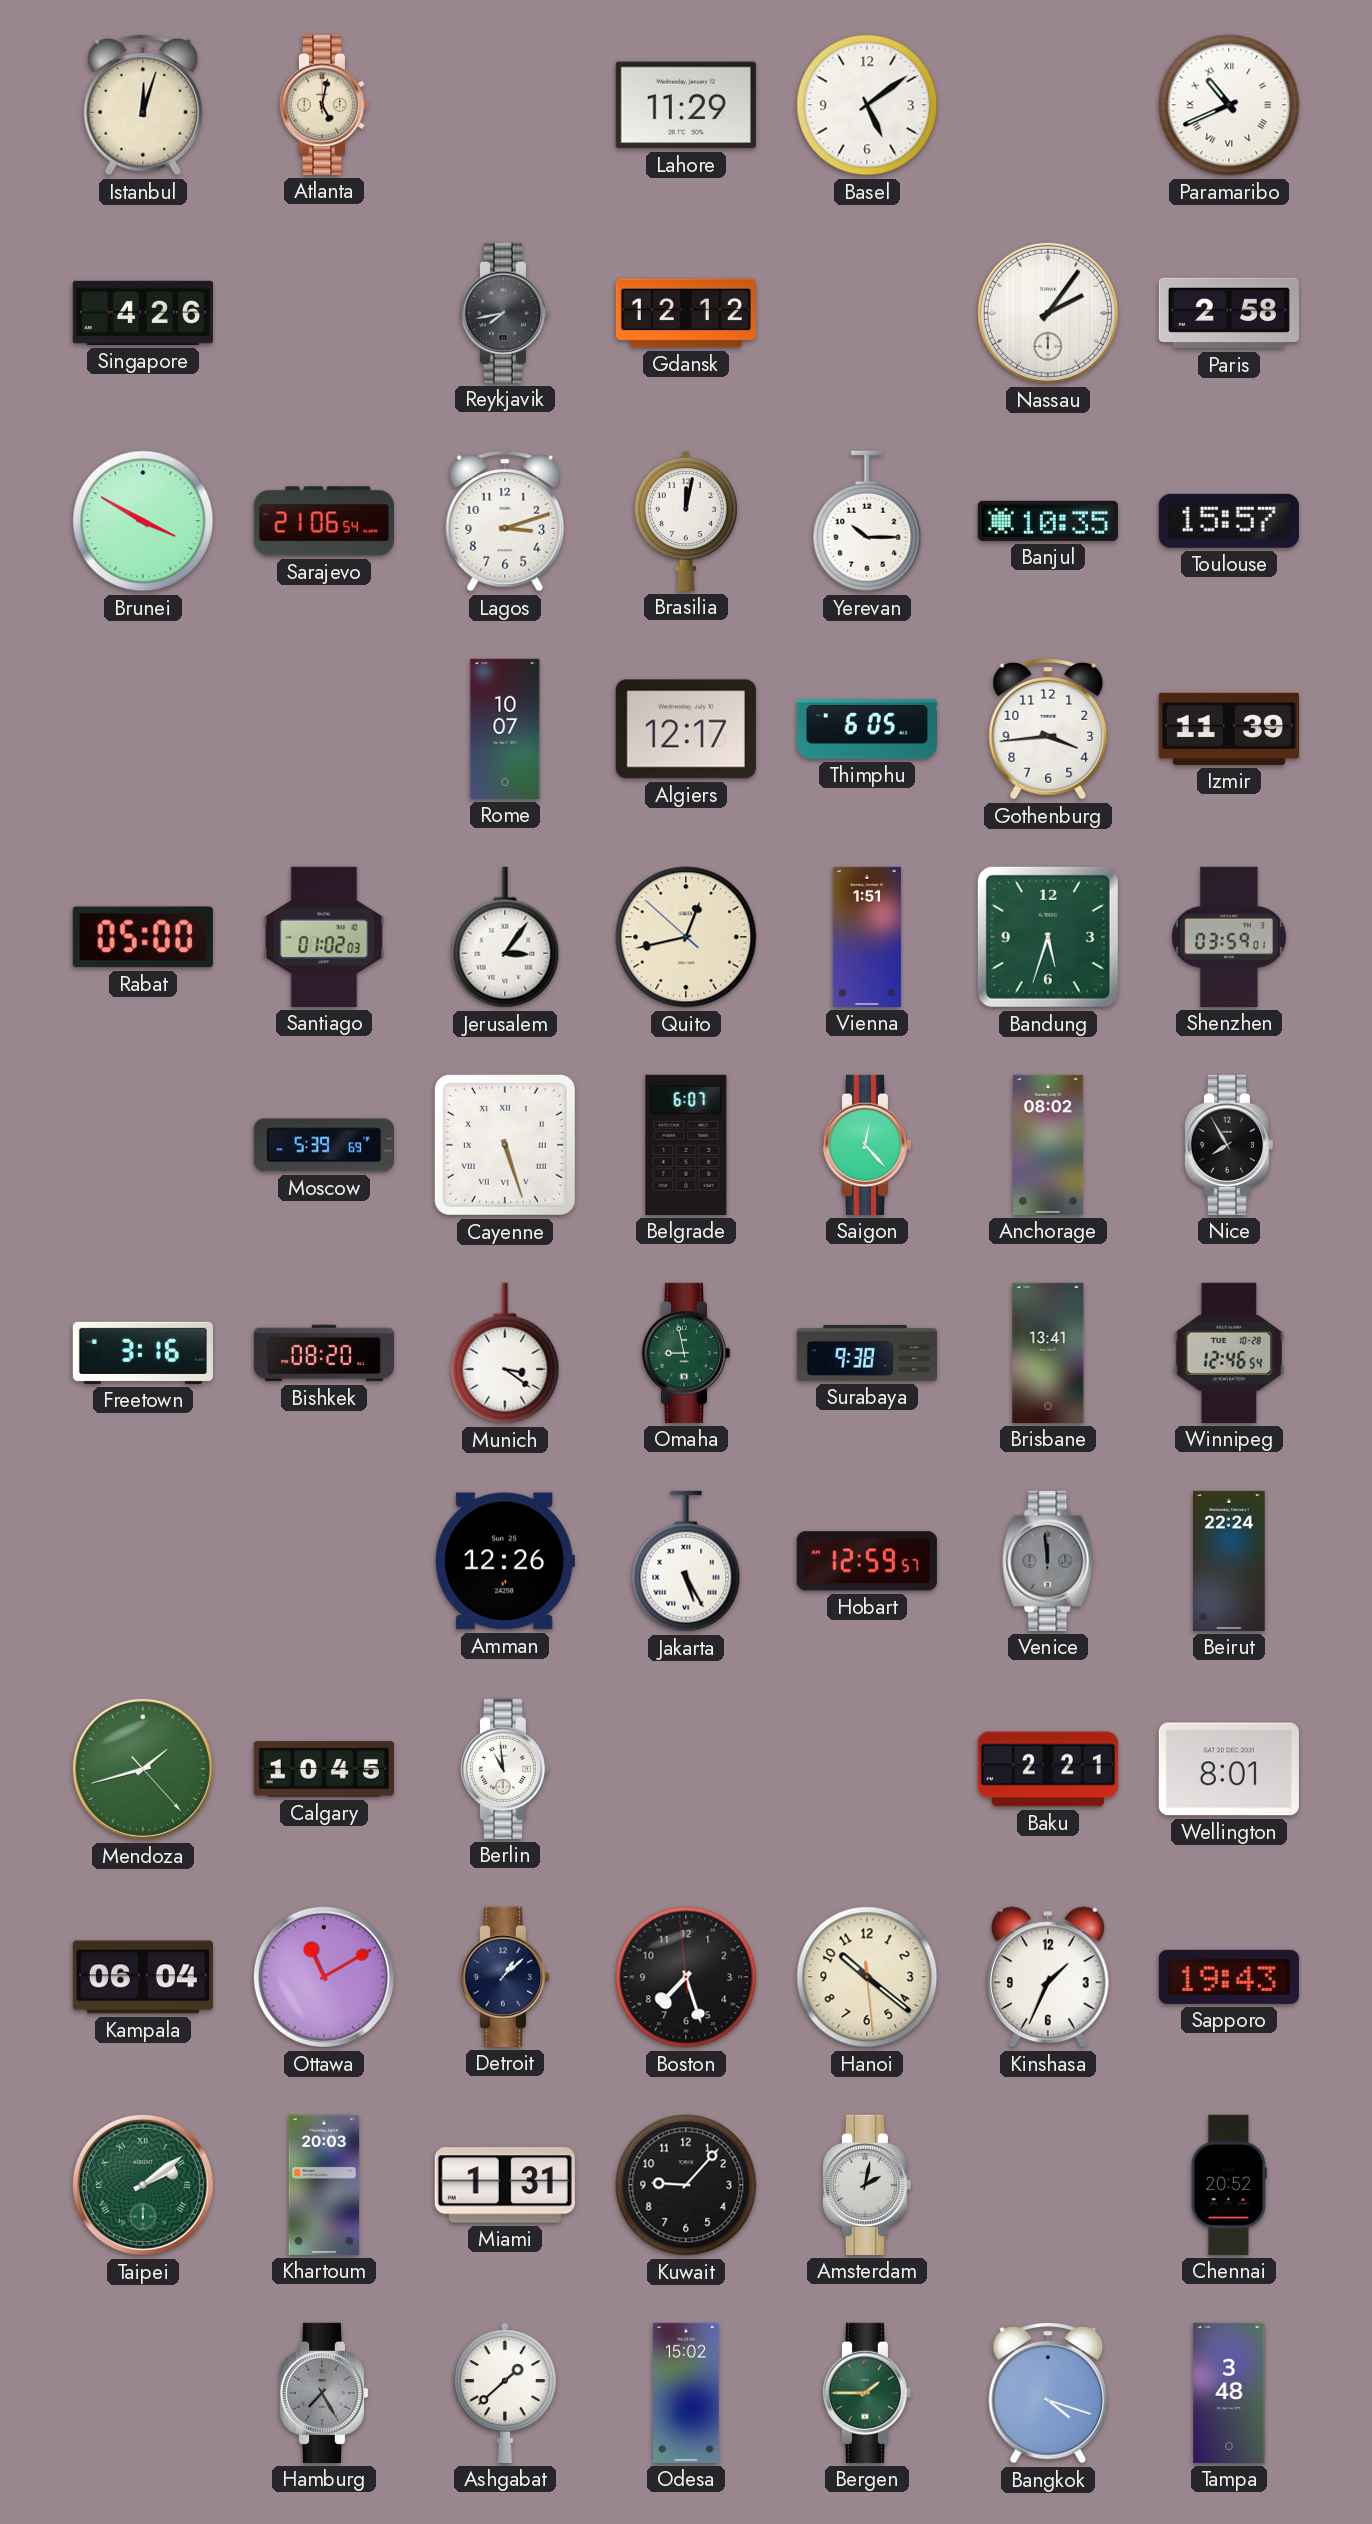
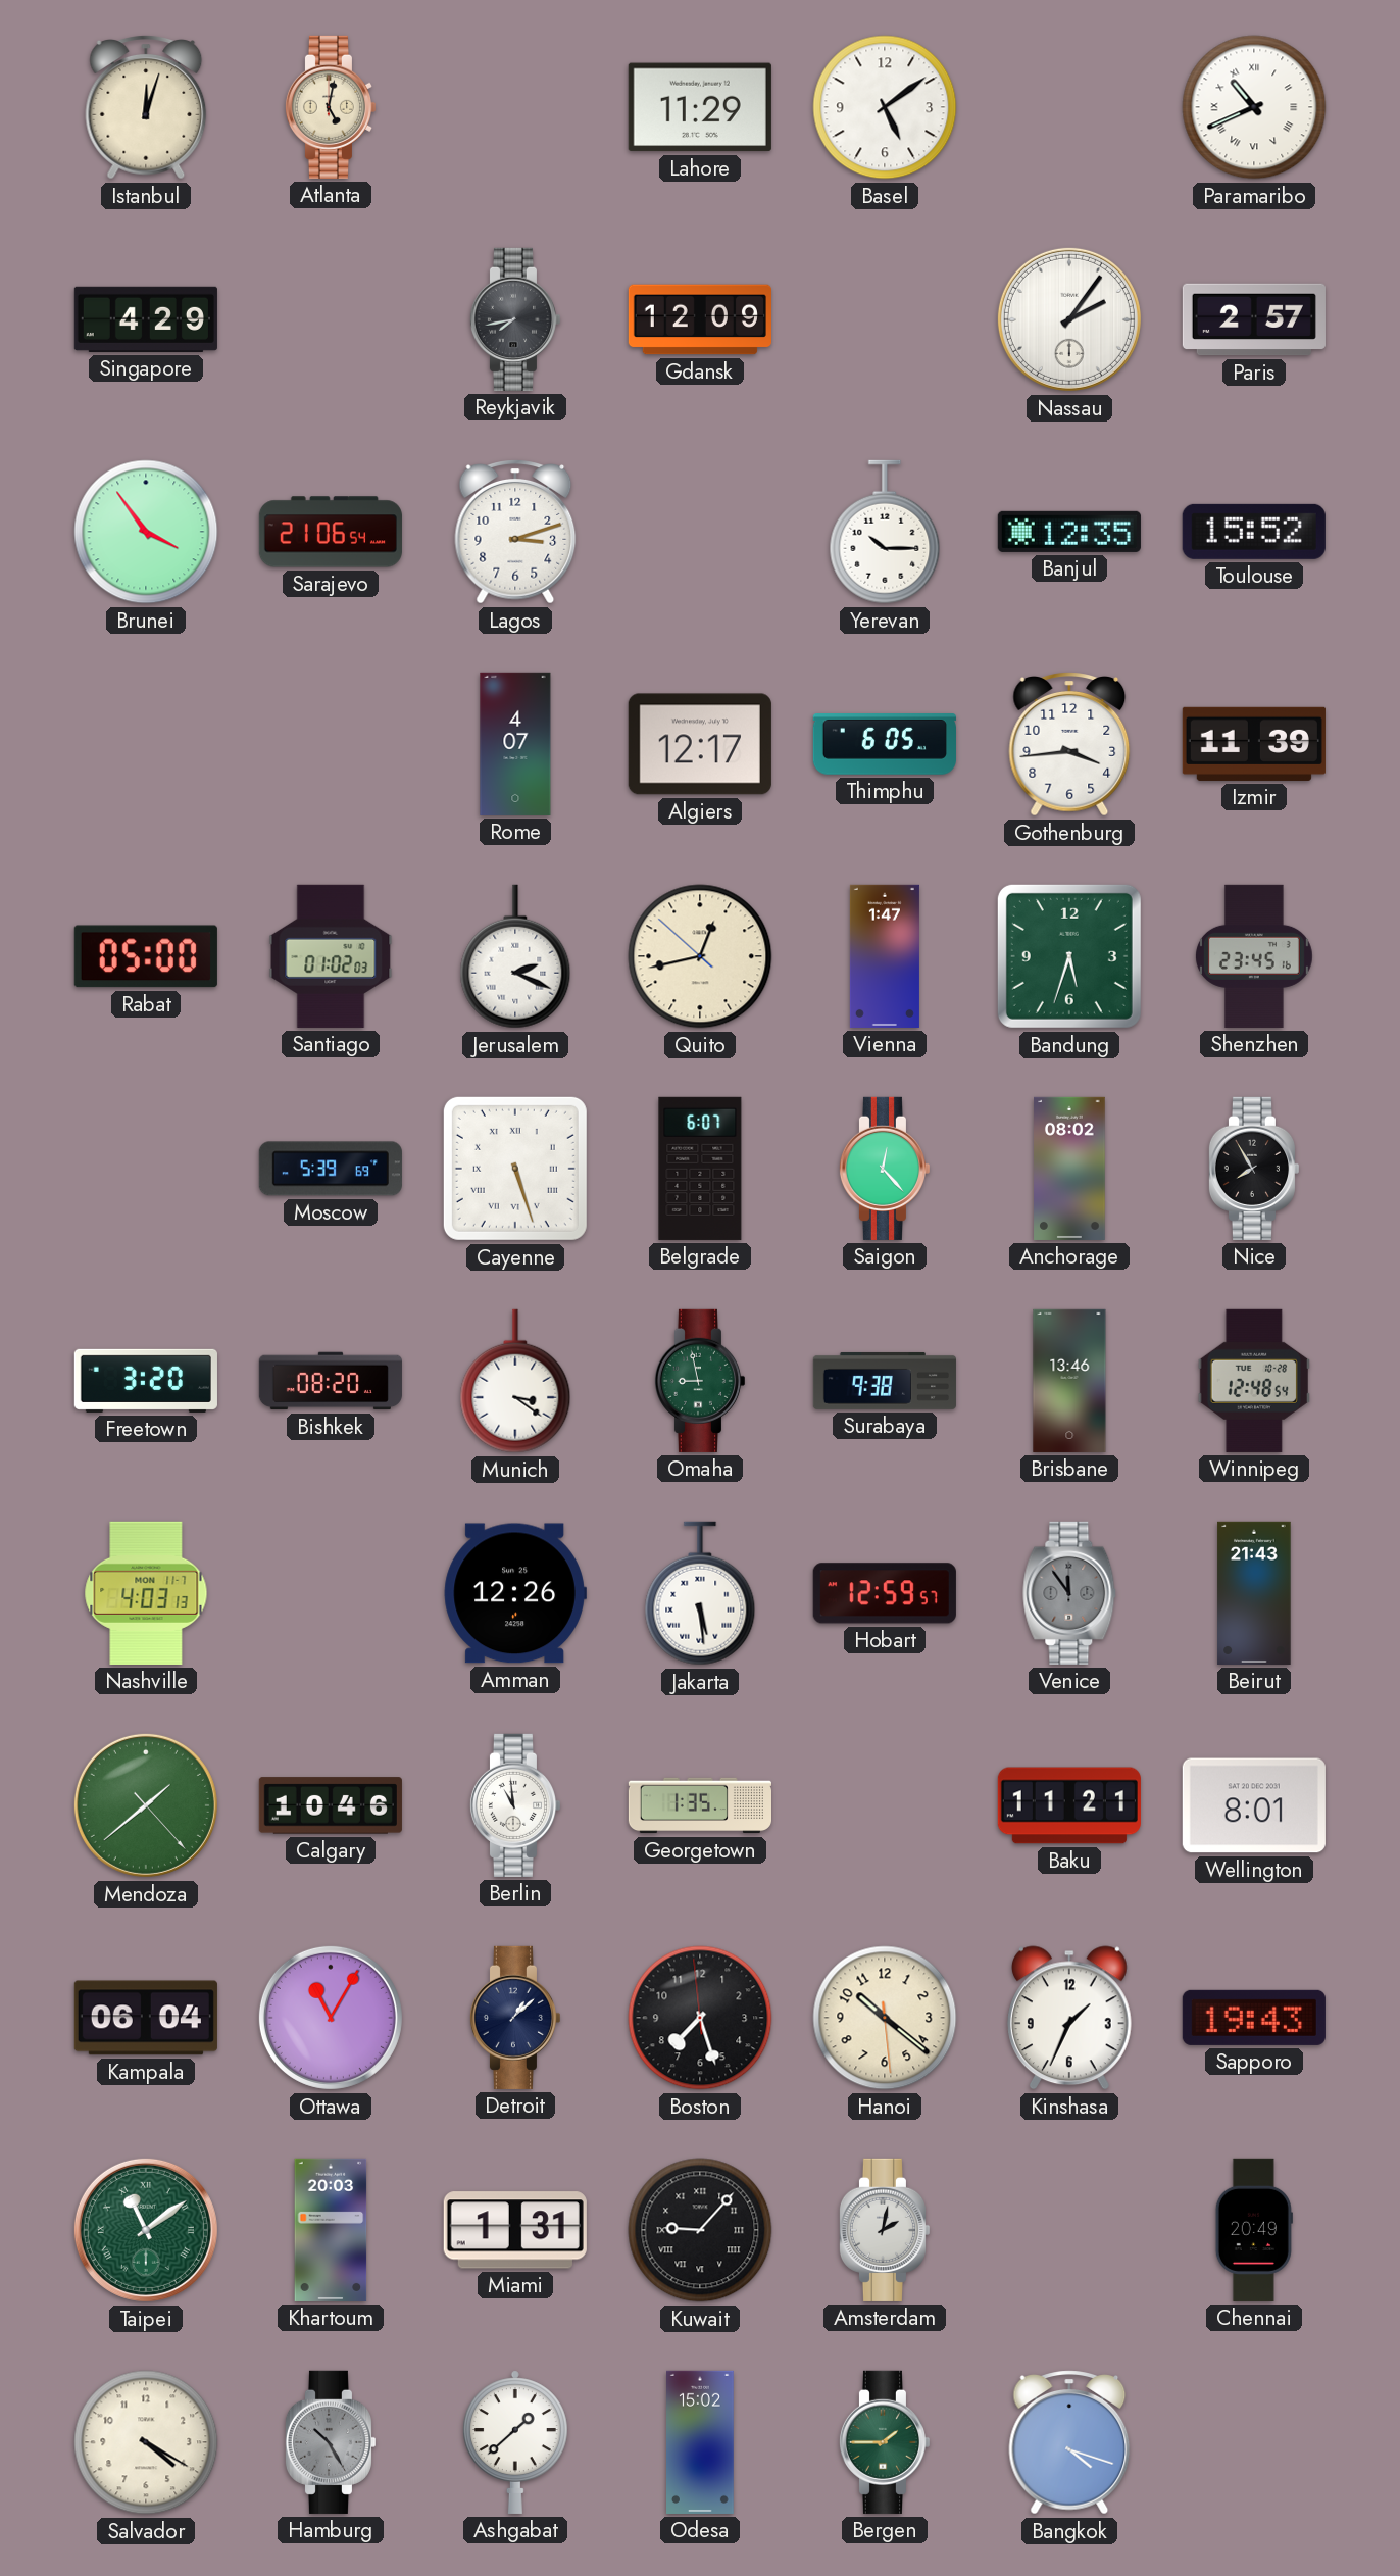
Singapore: 4:26 -> 4:29
Gdansk: 12:12 -> 12:09
Paris: 2:58 -> 2:57
Brunei: 3:50 -> 3:54
Brasilia: 12:02 -> none
Banjul: 10:35 -> 12:35
Toulouse: 15:57 -> 15:52
Rome: 10:07 -> 4:07
Jerusalem: 3:06 -> 2:19
Vienna: 1:51 -> 1:47
Shenzhen: 03:59 -> 23:45
Freetown: 3:16 -> 3:20
Brisbane: 13:41 -> 13:46
Winnipeg: 12:46 -> 12:48
Nashville: none -> 4:03
Jakarta: 5:25 -> 5:29
Venice: 11:59 -> 11:54
Beirut: 22:24 -> 21:43
Mendoza: 1:42 -> 1:38
Calgary: 10:45 -> 10:46
Georgetown: none -> 1:35
Baku: 2:21 -> 11:21
Ottawa: 11:10 -> 11:05
Taipei: 2:09 -> 11:09
Kuwait numerals: Arabic -> Roman
Chennai: 20:52 -> 20:49
Salvador: none -> 4:20
Hamburg: 7:25 -> 10:25
Tampa: 3:48 -> none
